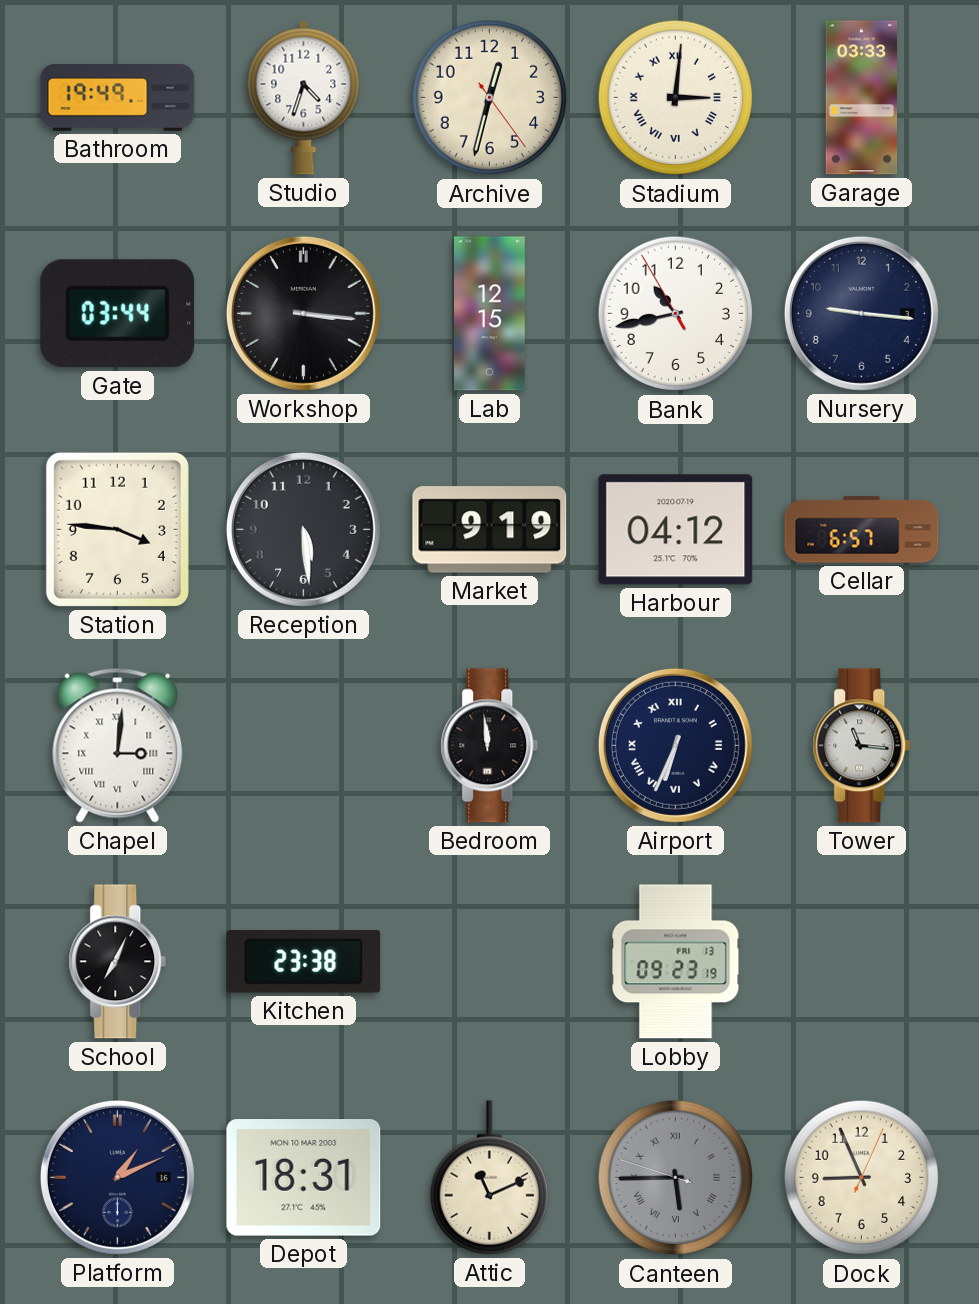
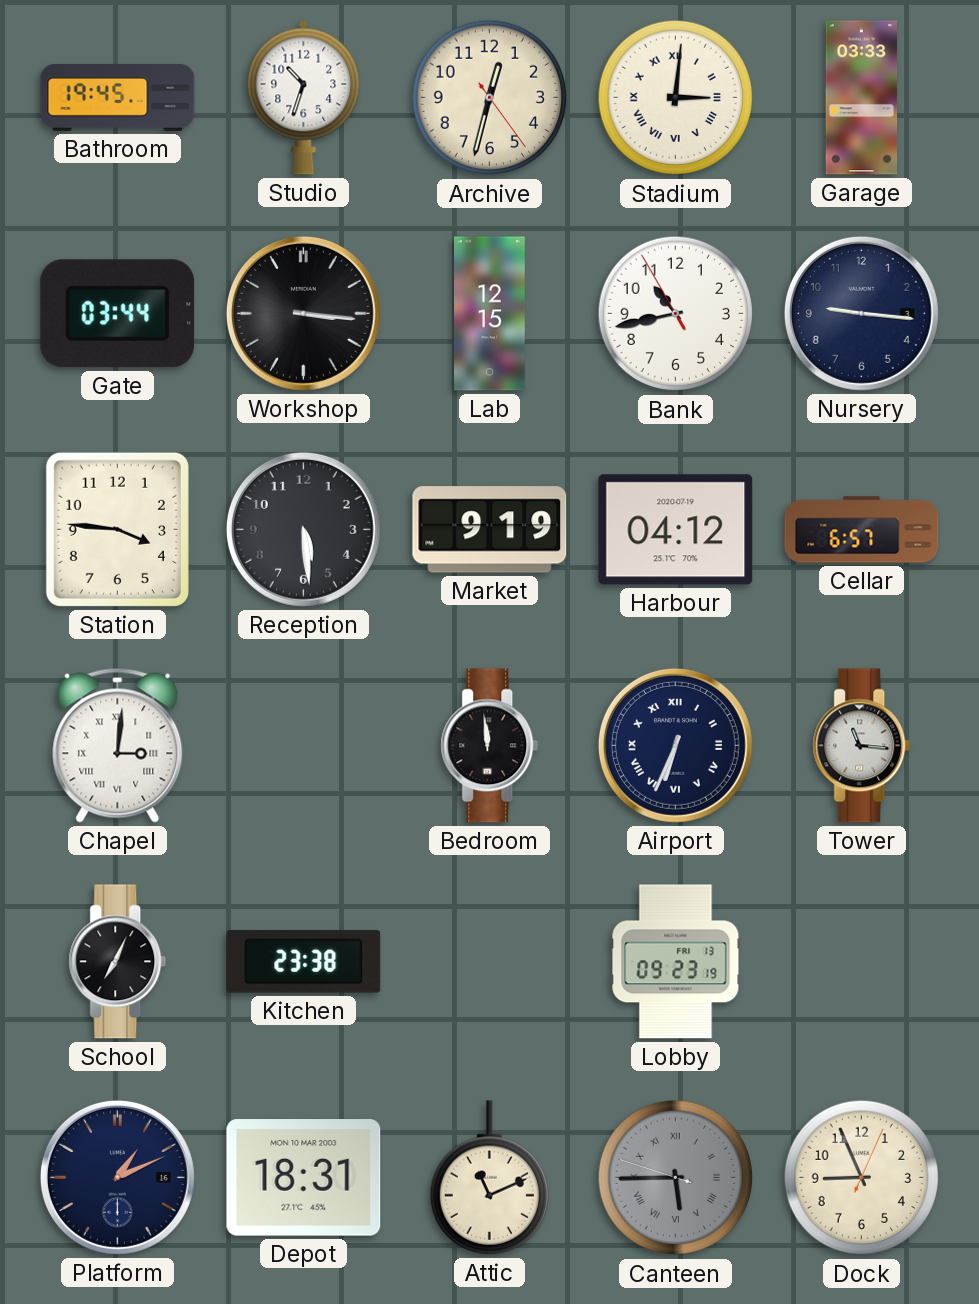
Bathroom: 19:49 -> 19:45
Studio: 4:33 -> 10:33
